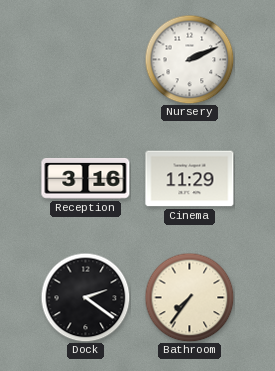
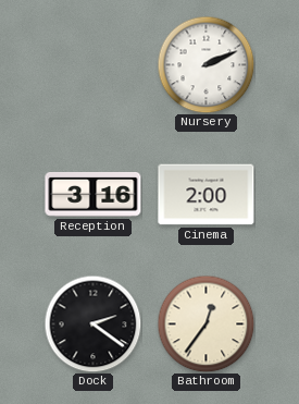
Cinema: 11:29 -> 2:00
Bathroom: 7:36 -> 12:36
